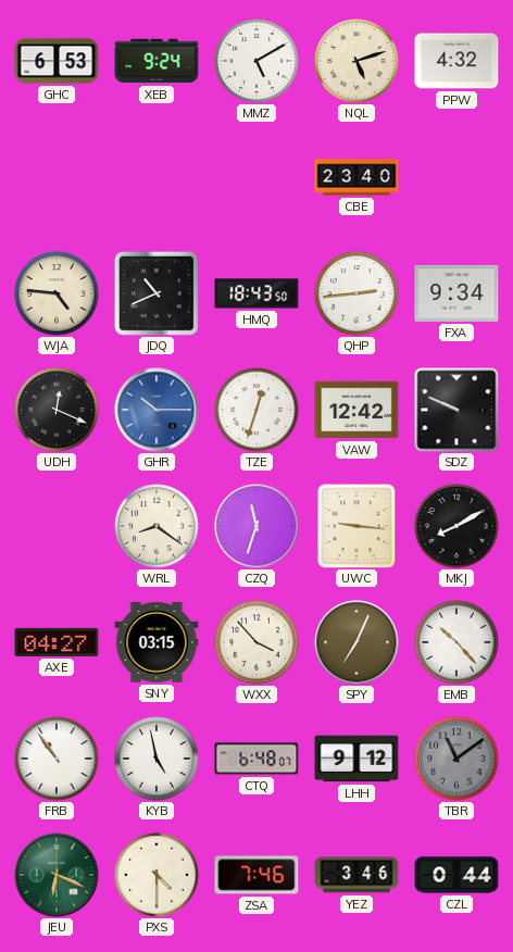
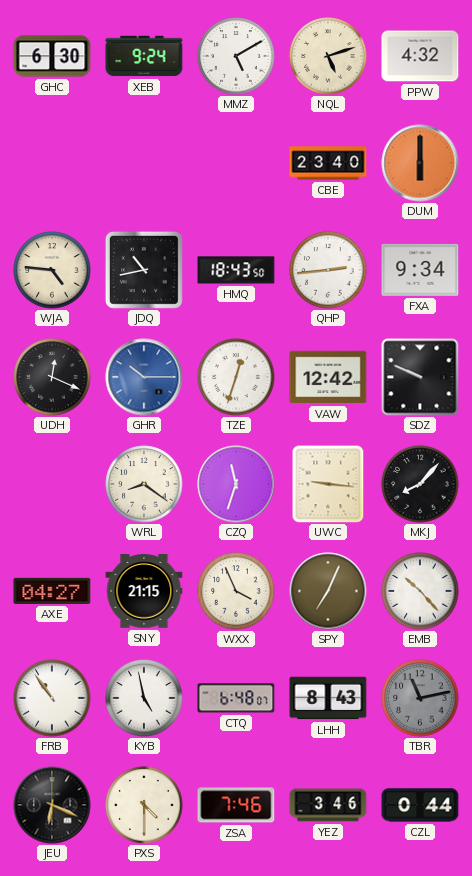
GHC: 6:53 -> 6:30
DUM: none -> 6:00
JDQ: 10:41 -> 10:43
MKJ: 8:10 -> 8:07
SNY: 03:15 -> 21:15
WXX: 3:53 -> 3:56
LHH: 9:12 -> 8:43
TBR: 11:09 -> 11:13
JEU dial: green -> black
